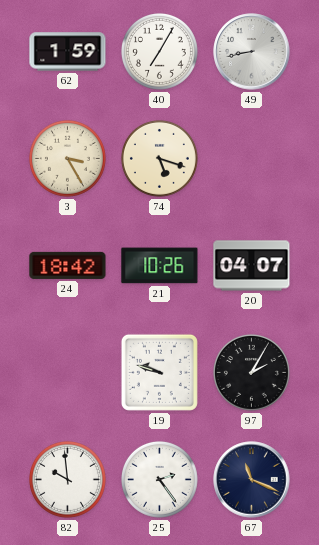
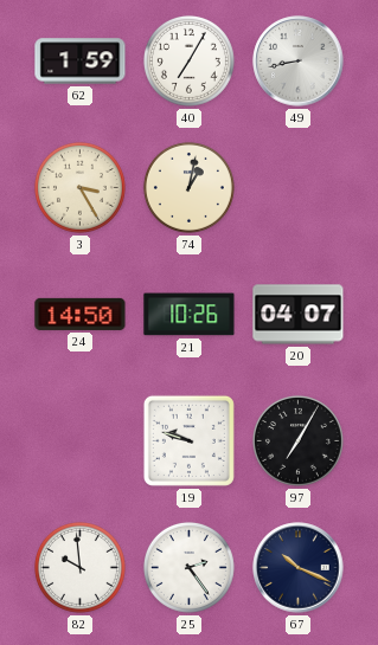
74: 5:18 -> 1:02
24: 18:42 -> 14:50
97: 2:05 -> 7:05
67: 11:19 -> 10:19
